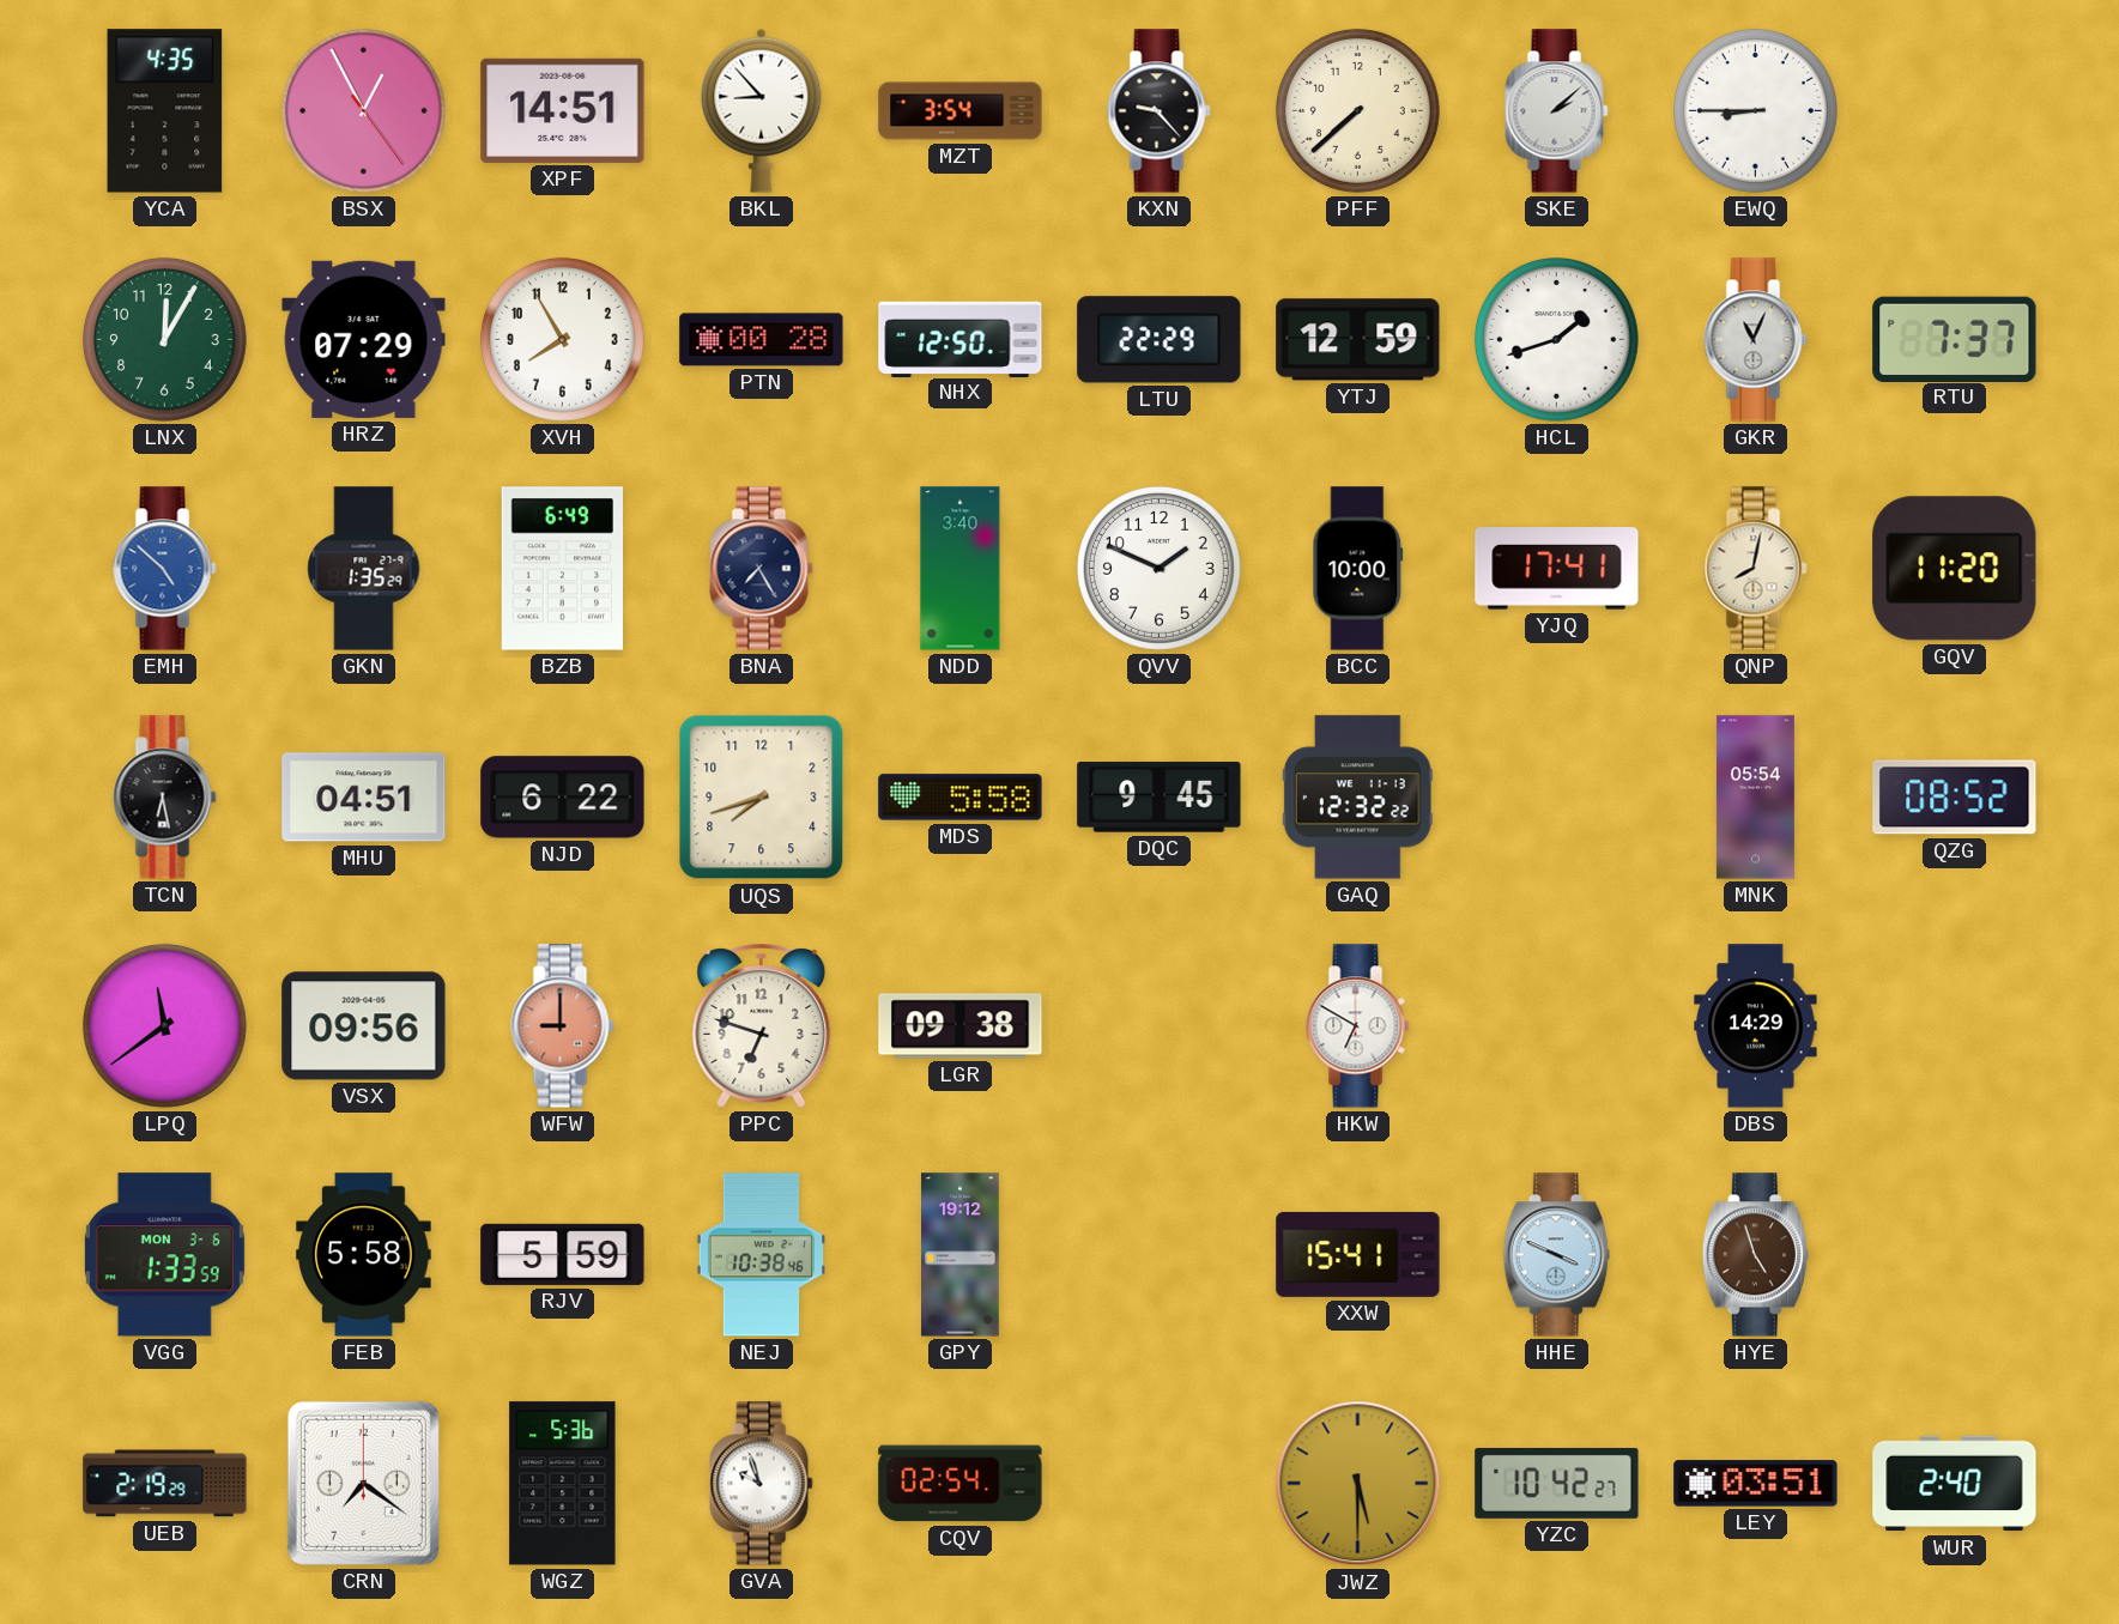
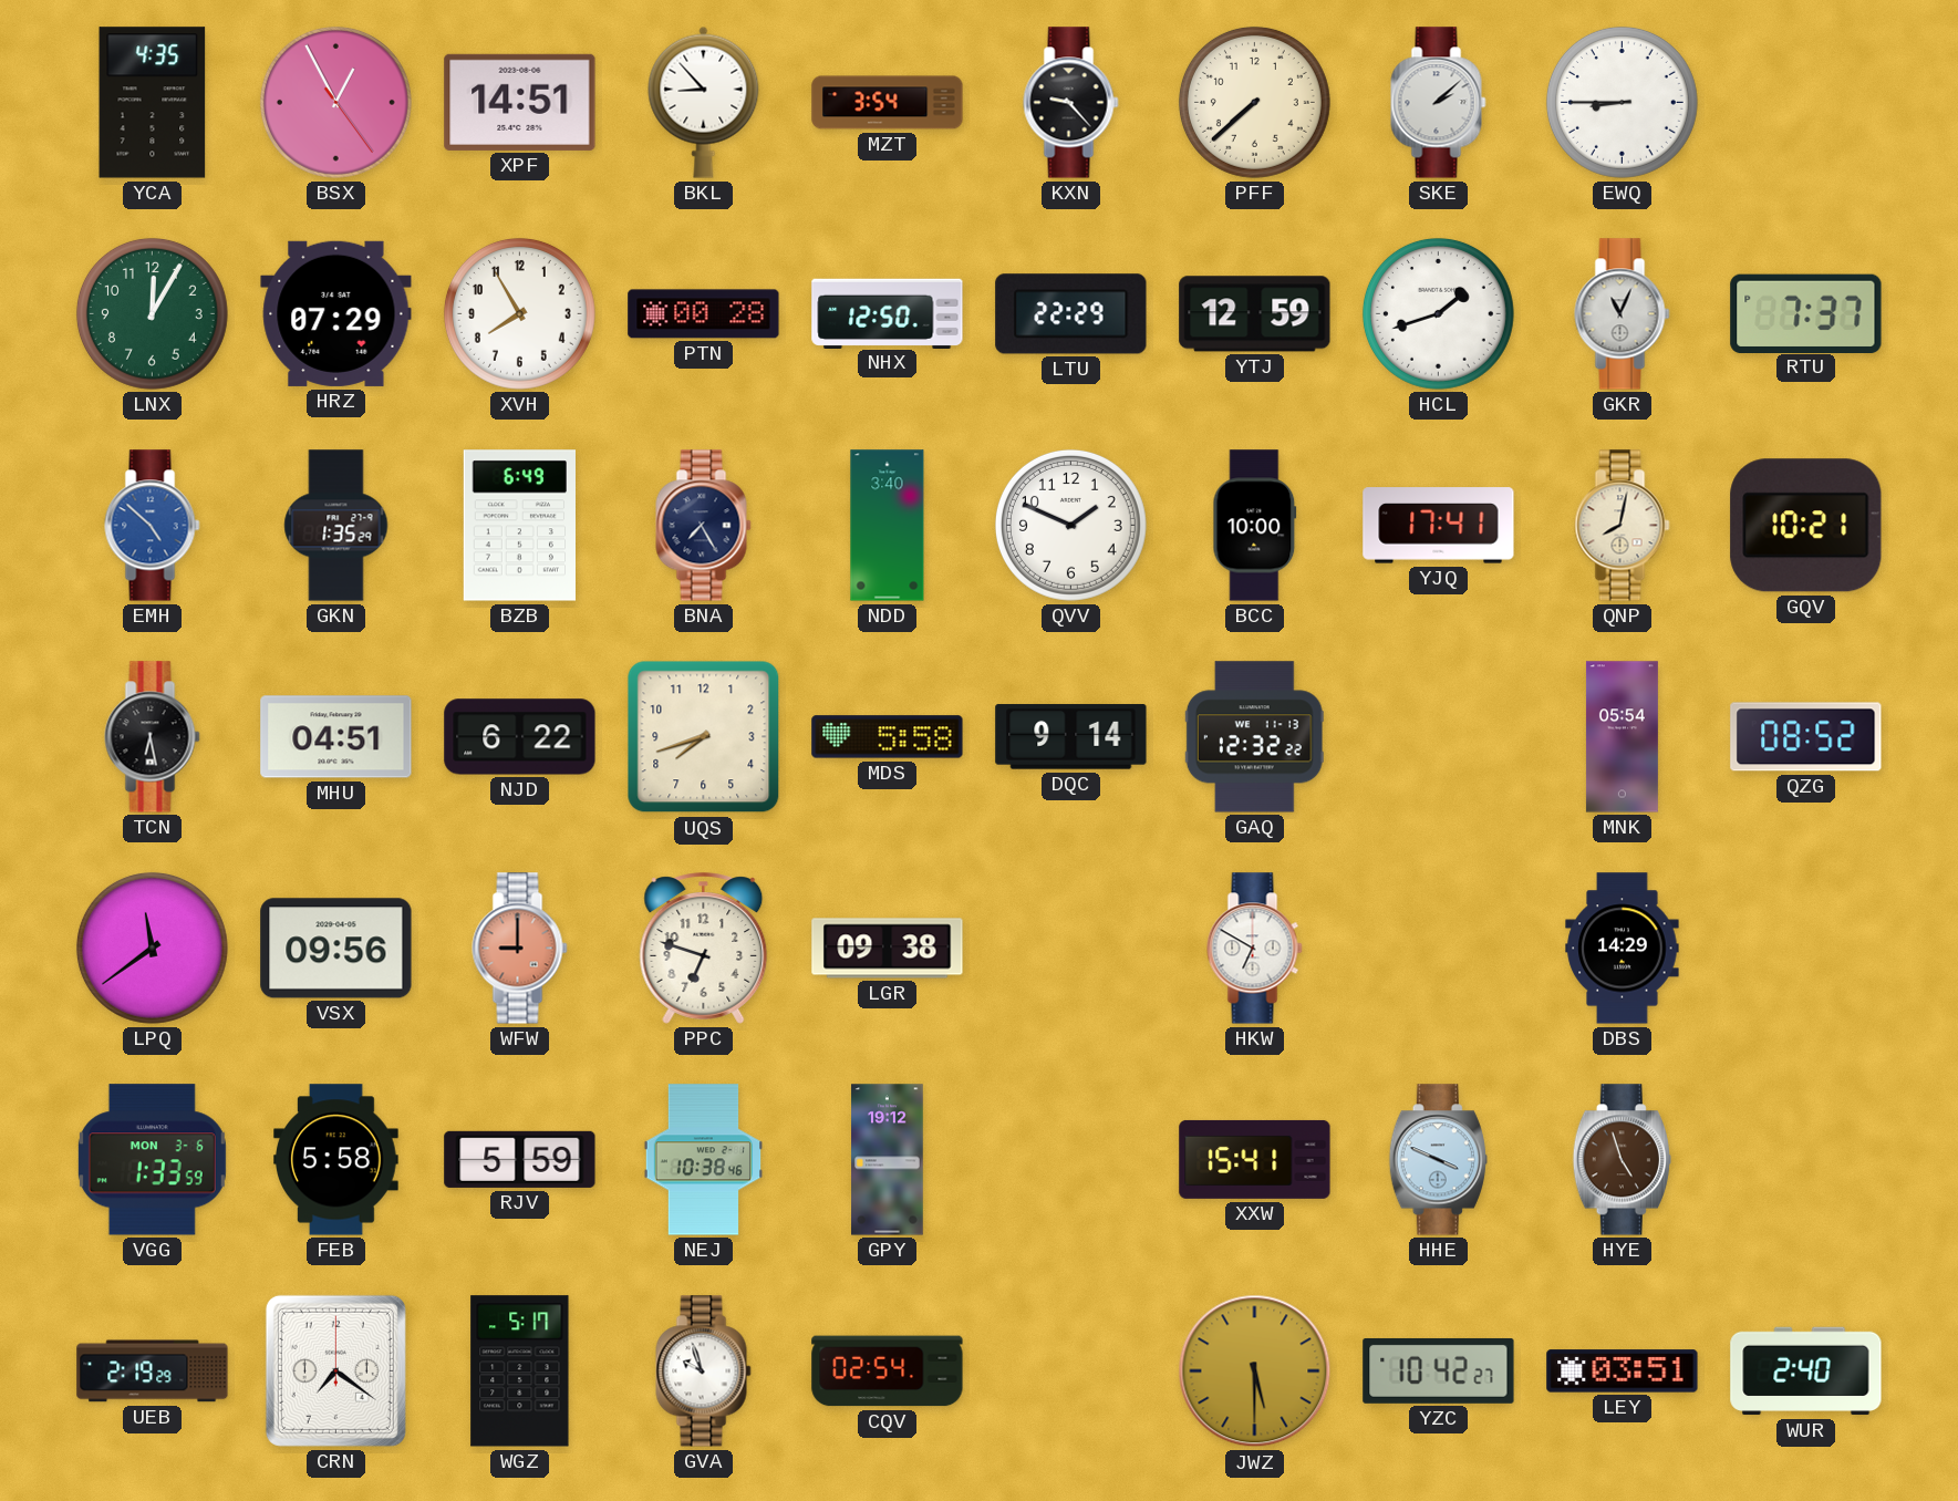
GQV: 11:20 -> 10:21
DQC: 9:45 -> 9:14
WGZ: 5:36 -> 5:17
